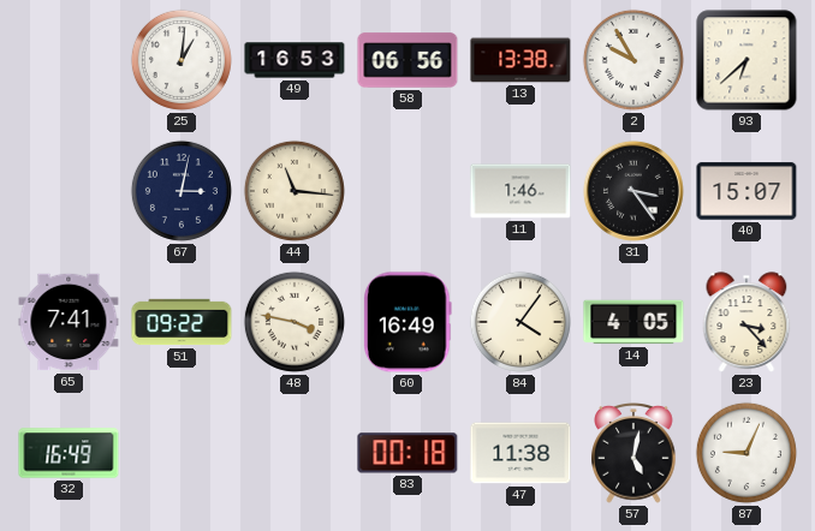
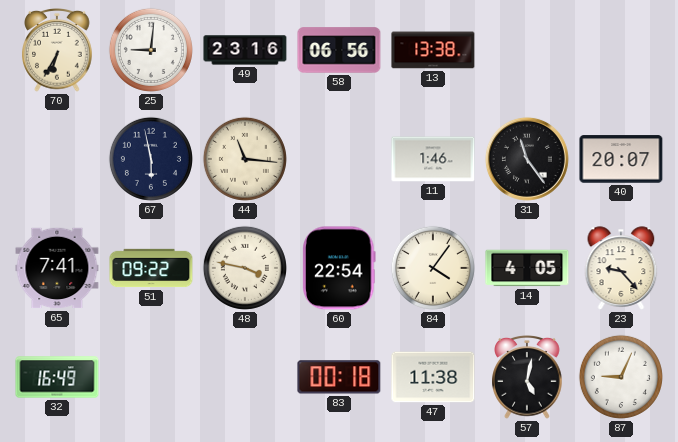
70: none -> 6:35
25: 1:01 -> 9:01
49: 16:53 -> 23:16
2: 9:55 -> none
93: 6:38 -> none
67: 3:02 -> 5:58
31: 3:24 -> 11:24
40: 15:07 -> 20:07
60: 16:49 -> 22:54
23: 3:23 -> 9:23
